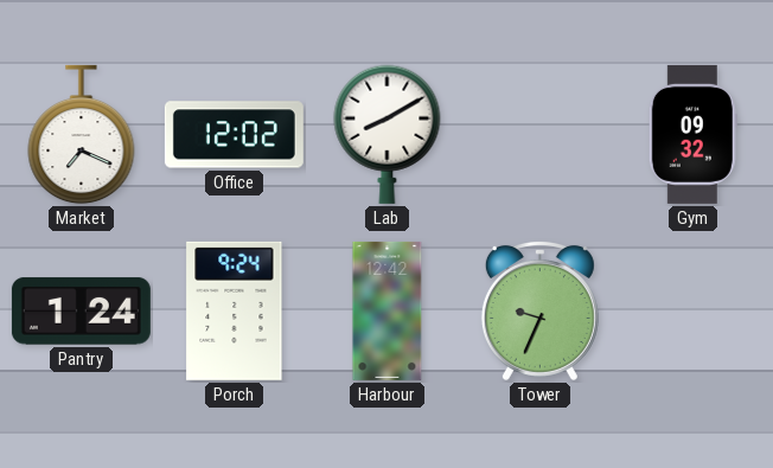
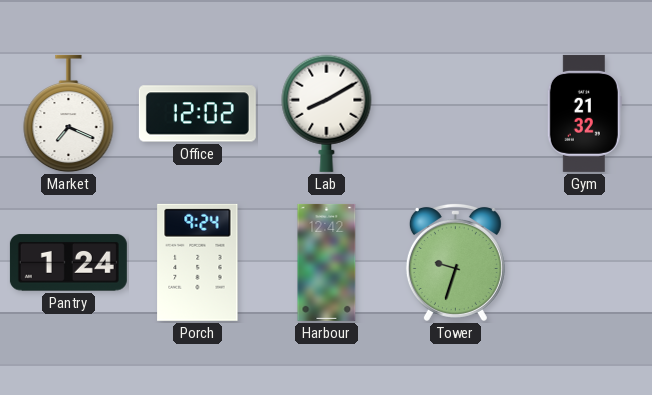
Gym: 09:32 -> 21:32
Tower: 9:34 -> 9:33
